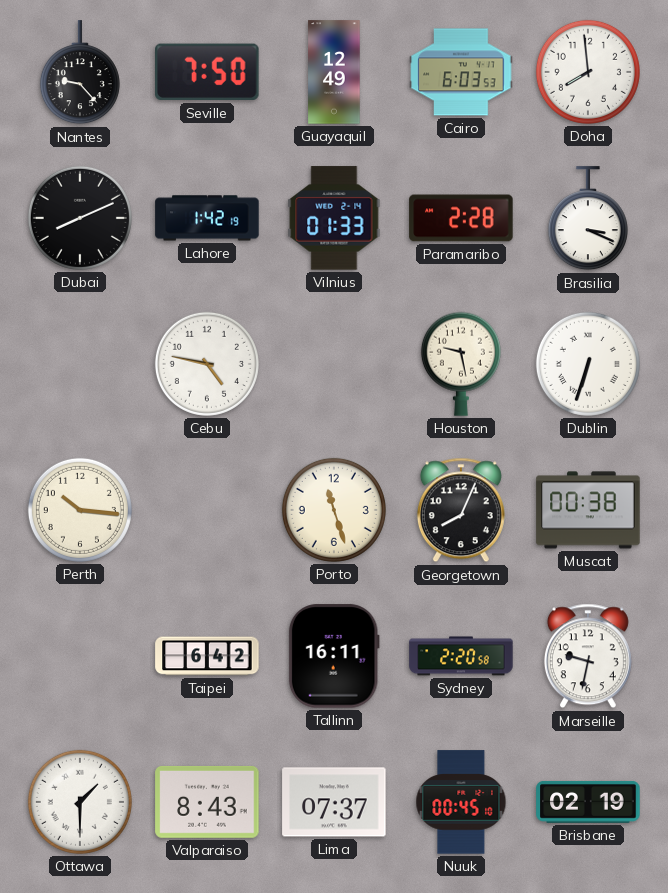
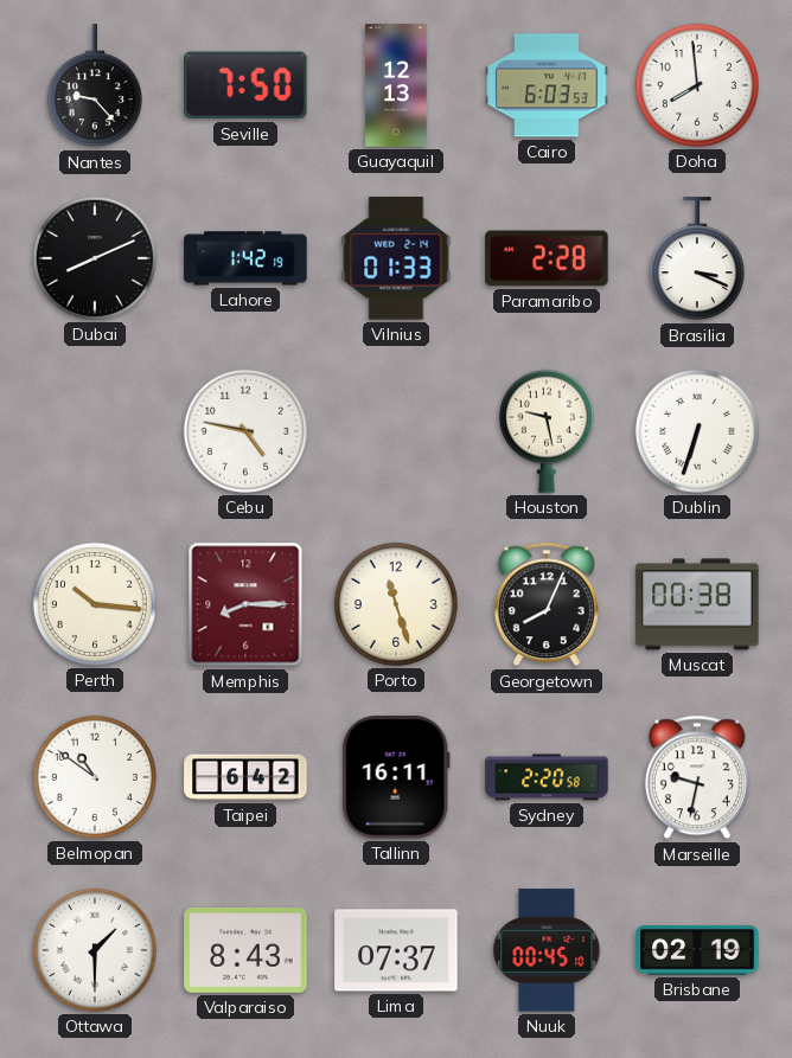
Guayaquil: 12:49 -> 12:13
Memphis: none -> 8:15
Belmopan: none -> 10:51
